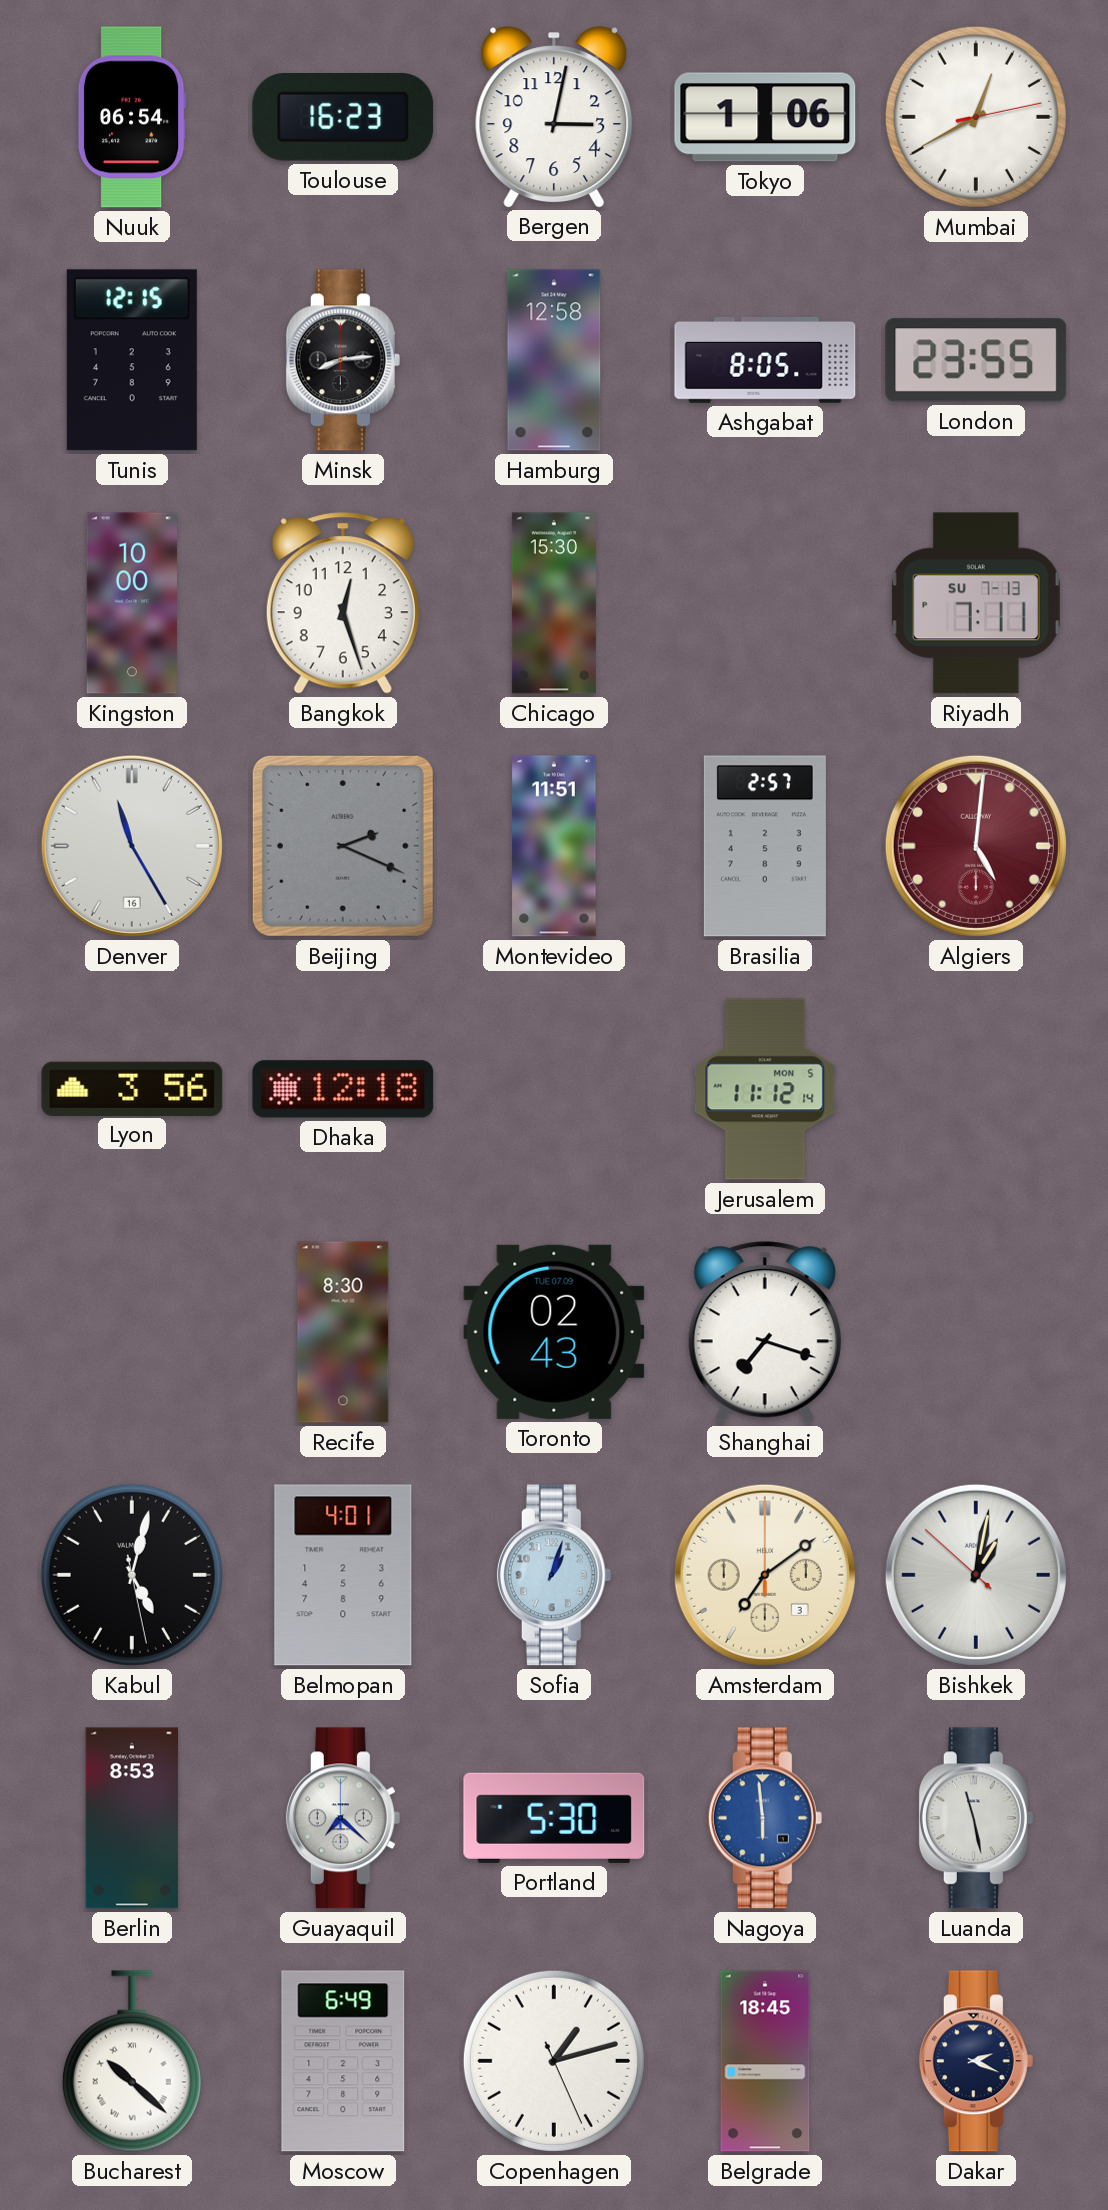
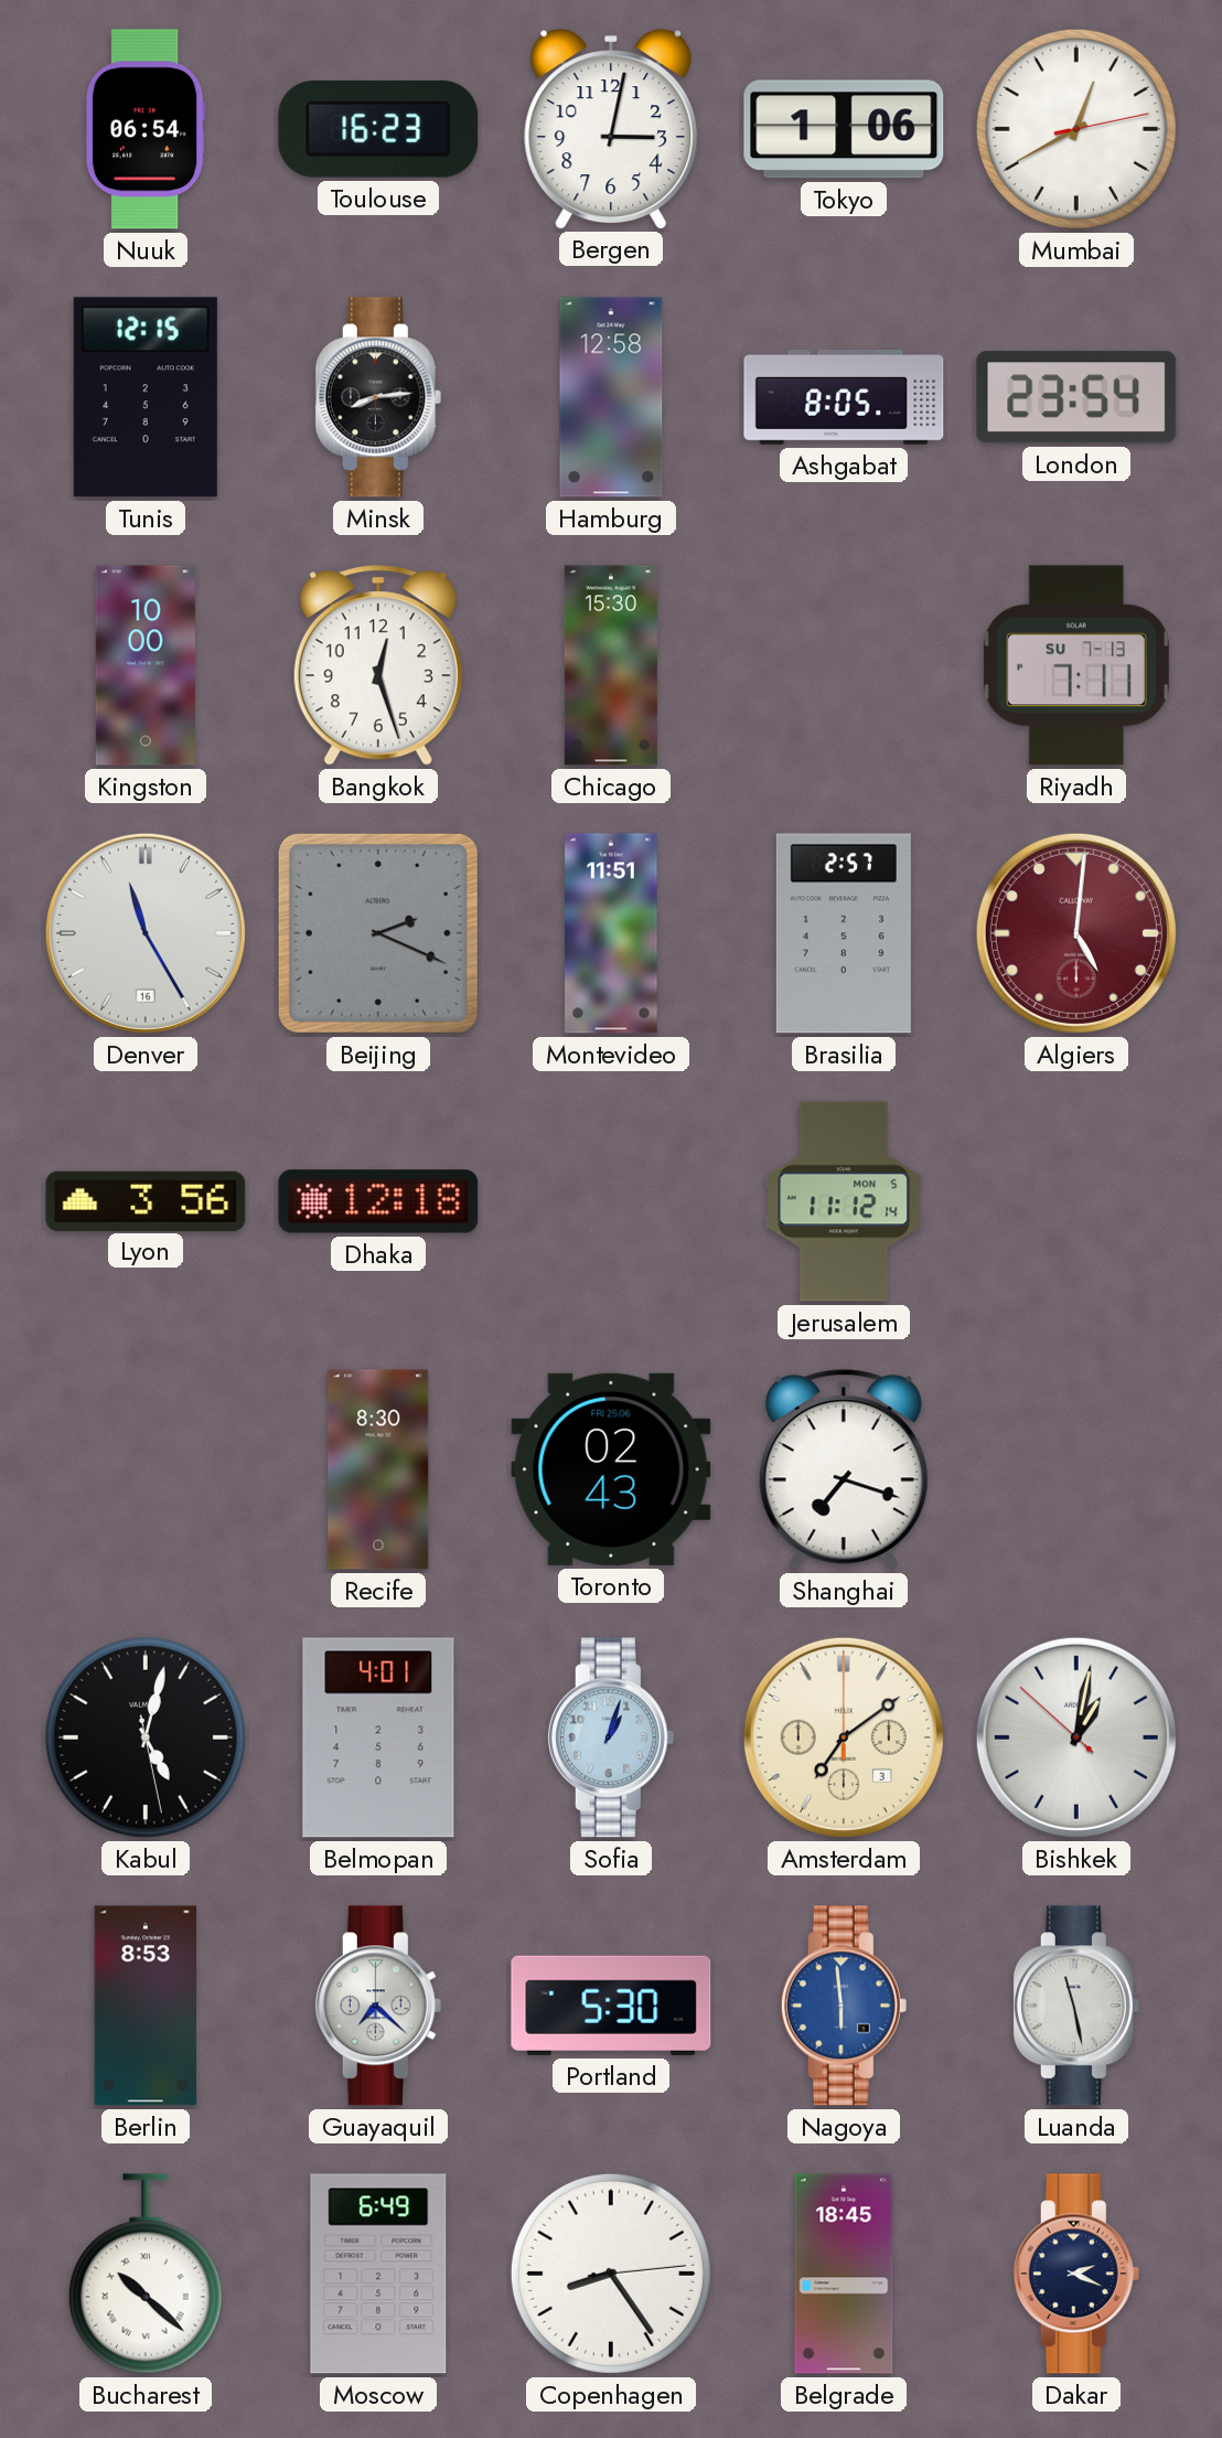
London: 23:55 -> 23:54
Toronto date: TUE 07.09 -> FRI 25.06
Copenhagen: 1:12 -> 8:24
